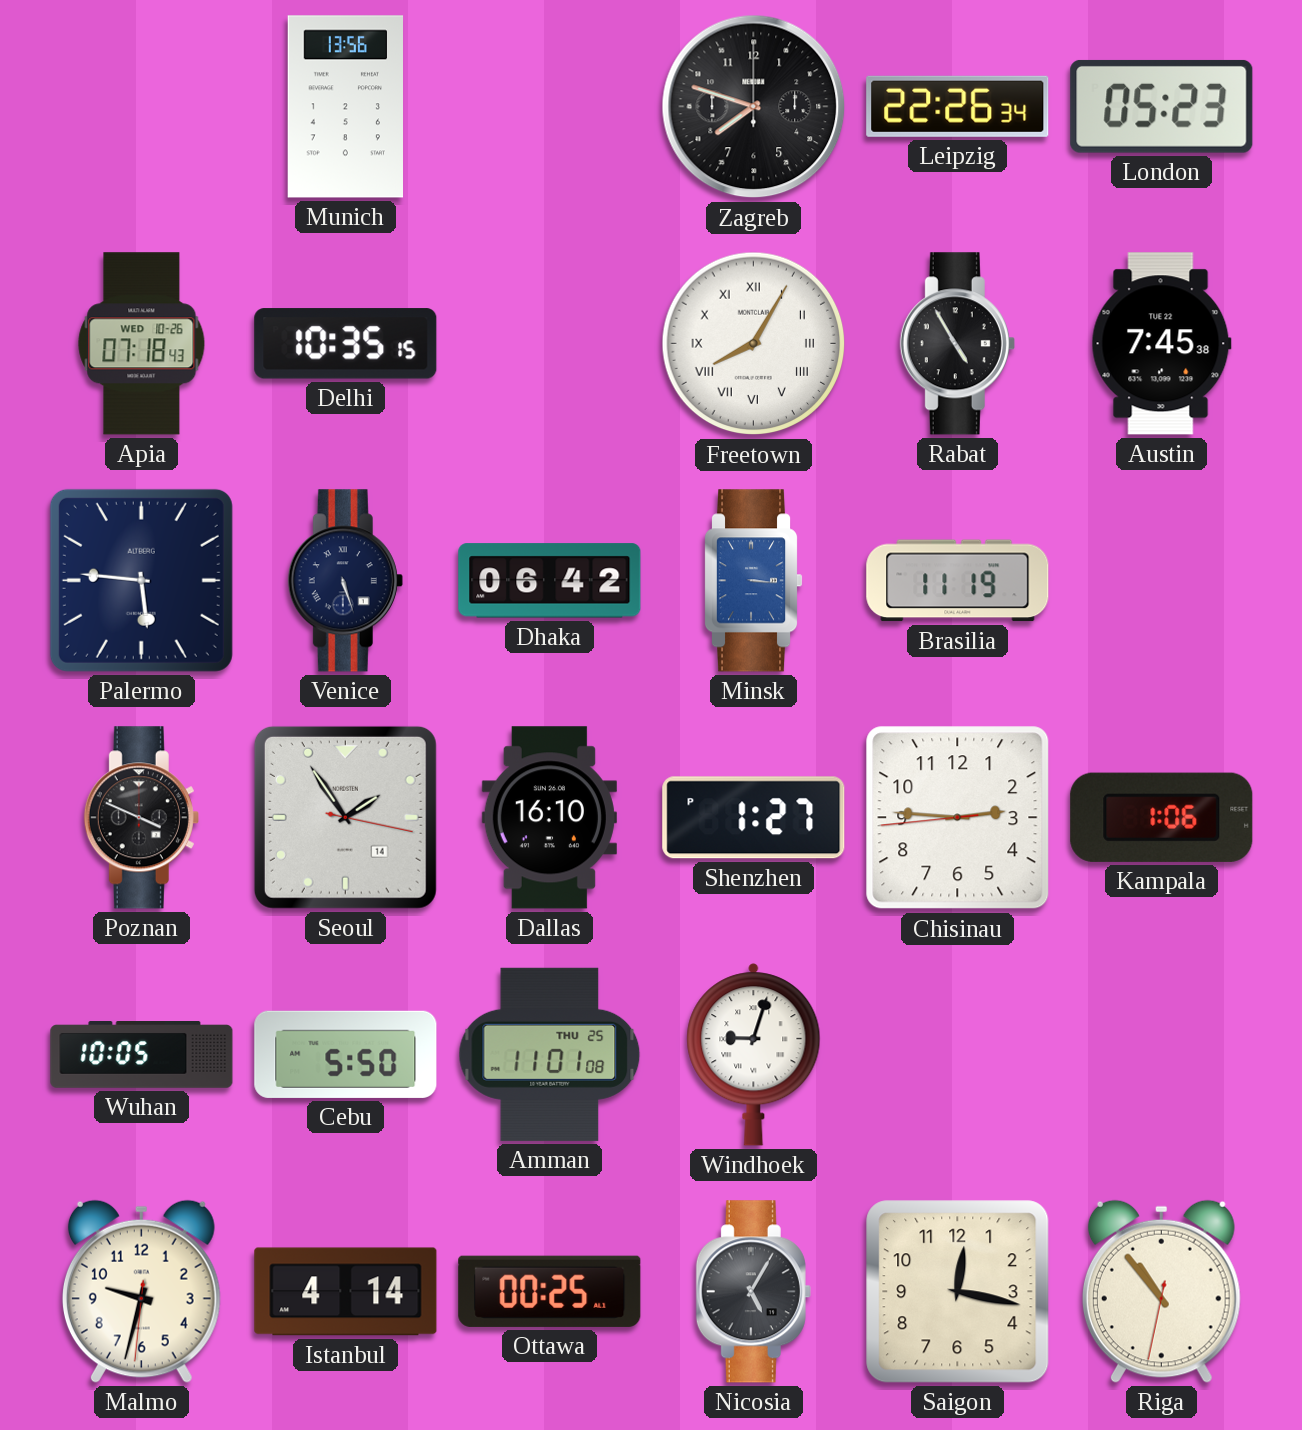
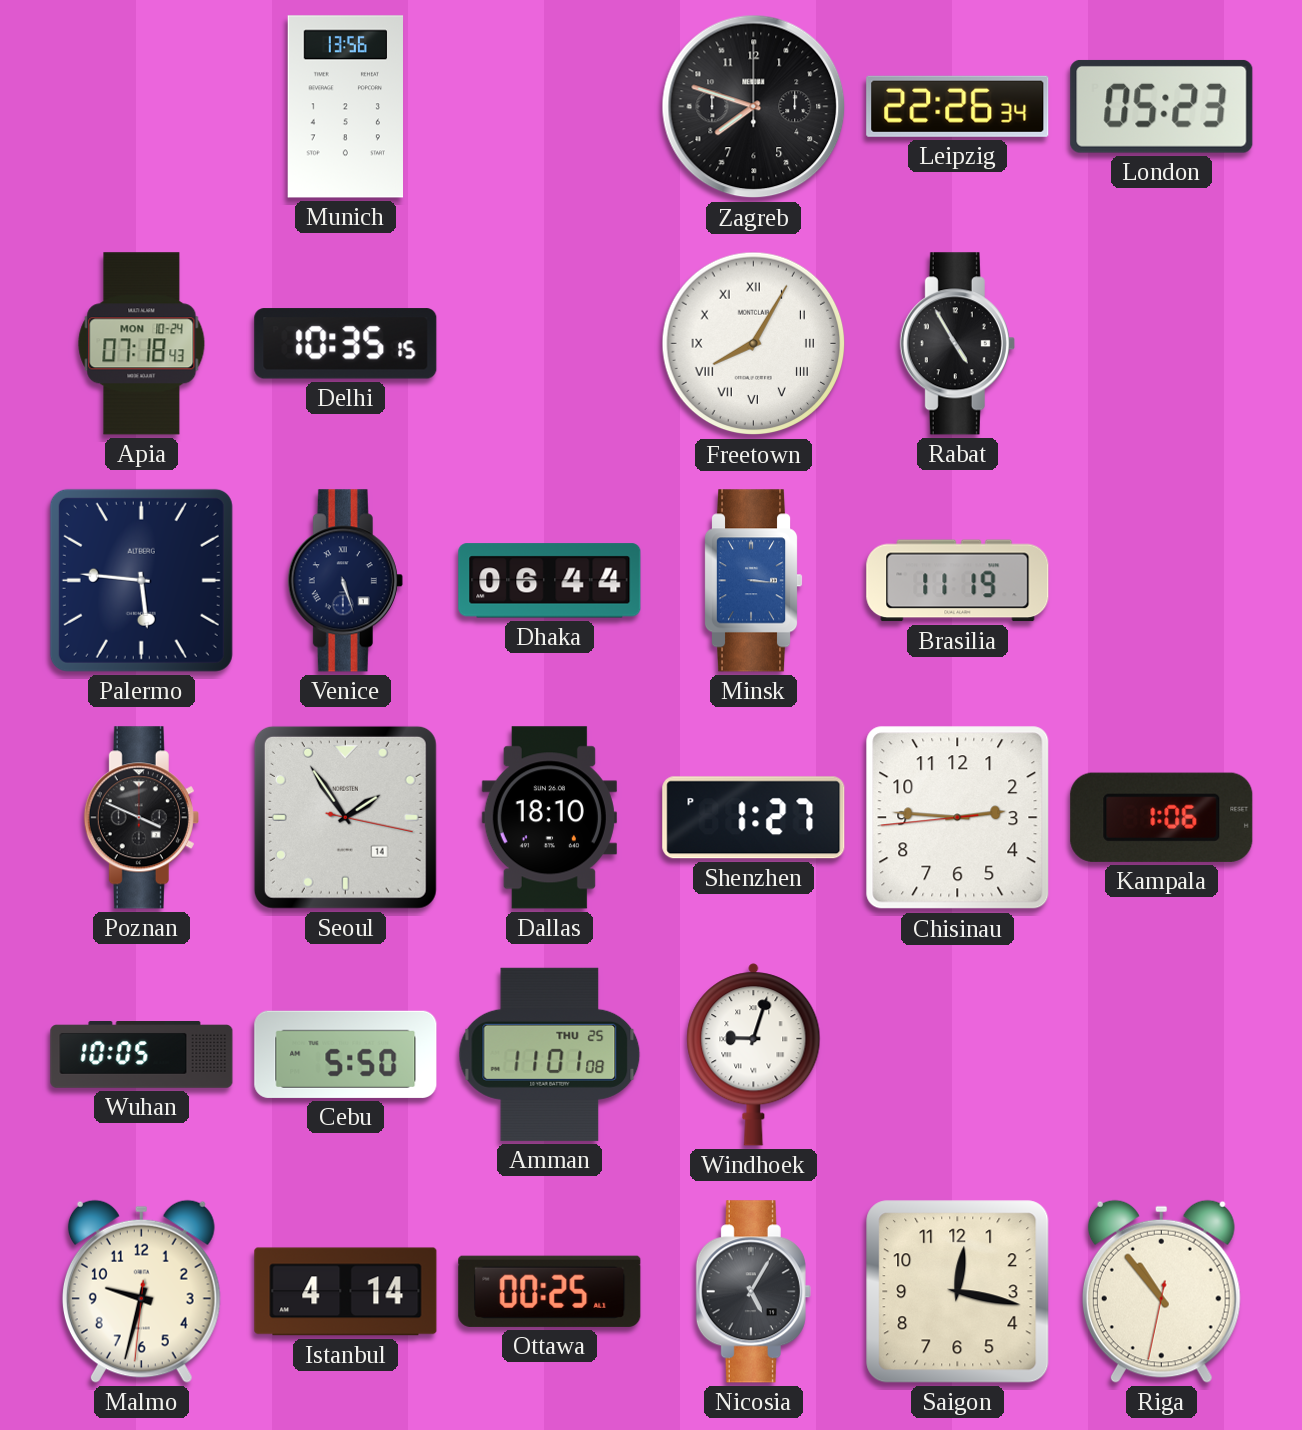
Apia date: WED 10-26 -> MON 10-24
Austin: 7:45 -> none
Dhaka: 06:42 -> 06:44
Dallas: 16:10 -> 18:10
